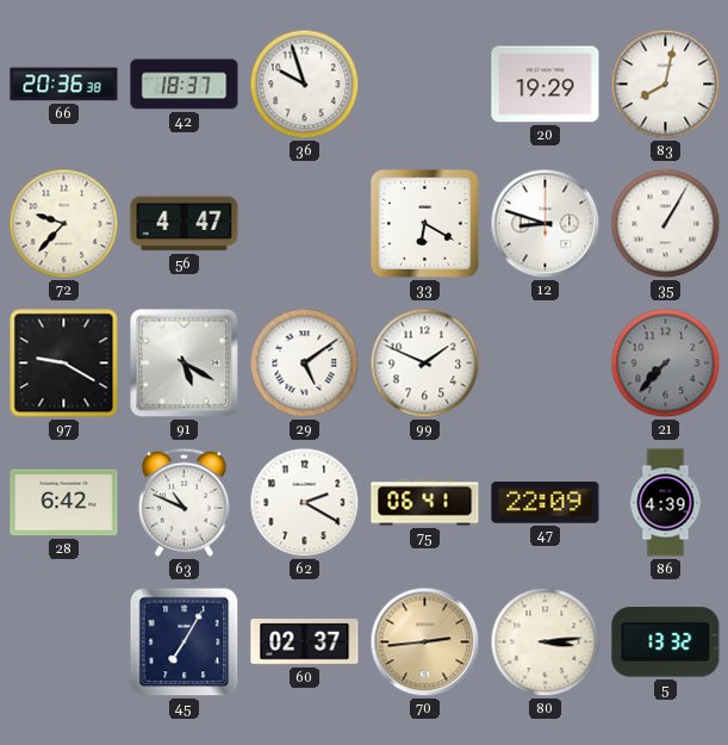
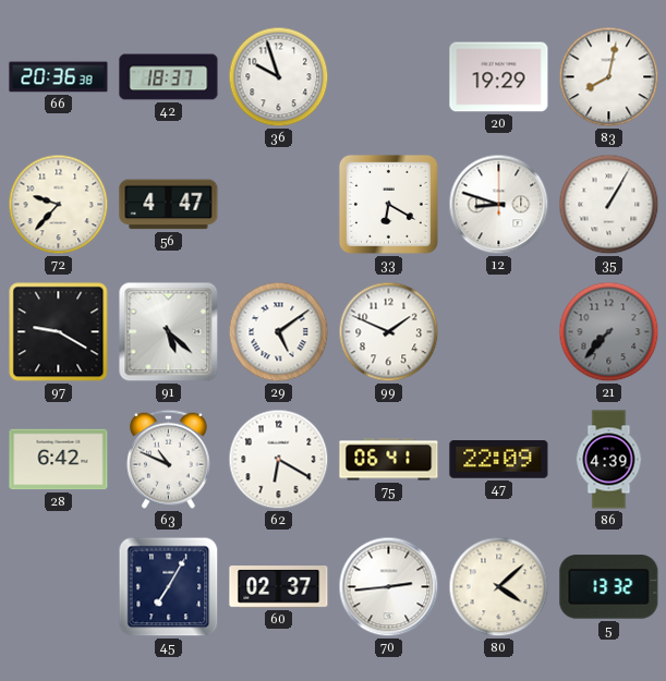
91: 5:20 -> 5:22
62: 2:20 -> 6:20
70 dial: champagne -> white
80: 3:14 -> 4:08
